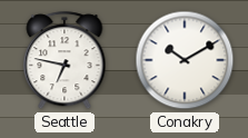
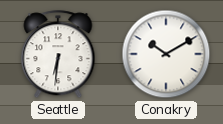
Seattle: 6:47 -> 6:31
